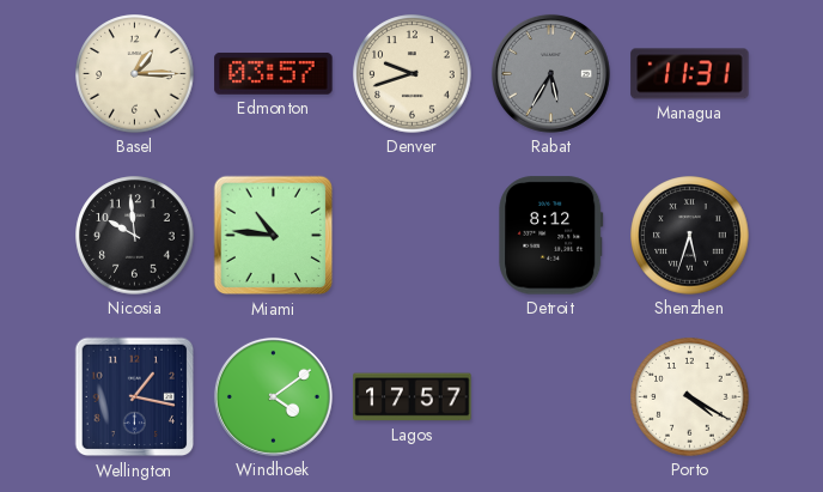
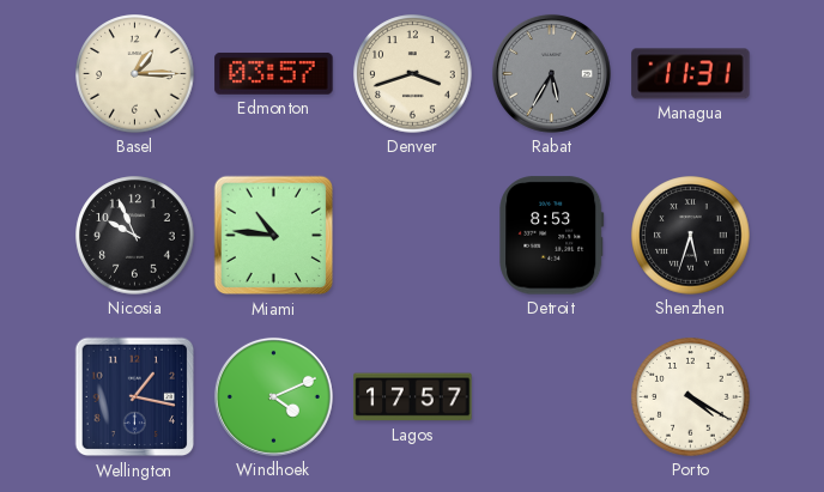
Denver: 9:42 -> 3:42
Nicosia: 9:59 -> 9:56
Detroit: 8:12 -> 8:53
Windhoek: 4:09 -> 4:11
